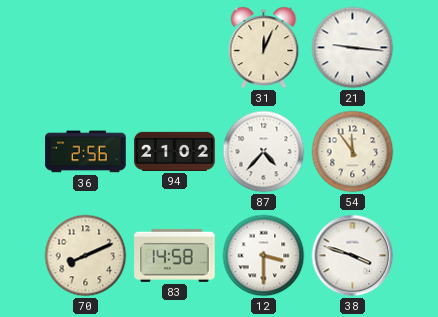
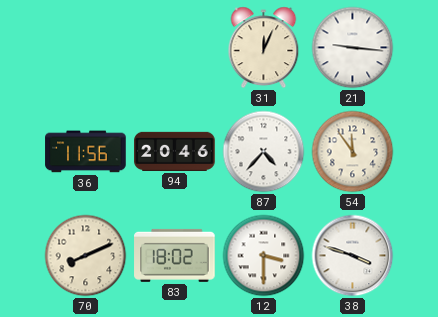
36: 2:56 -> 11:56
94: 21:02 -> 20:46
83: 14:58 -> 18:02
